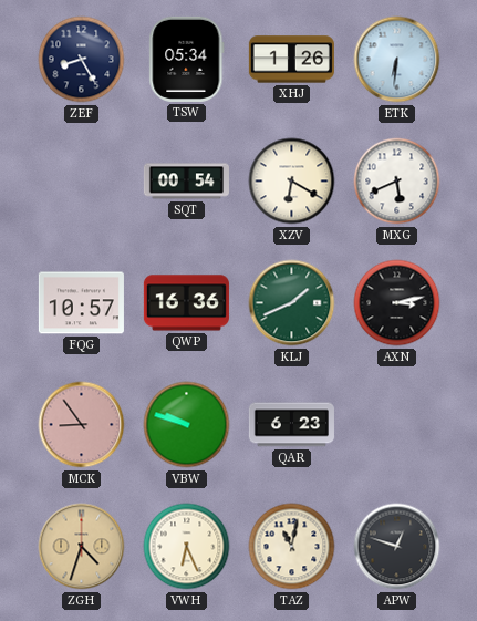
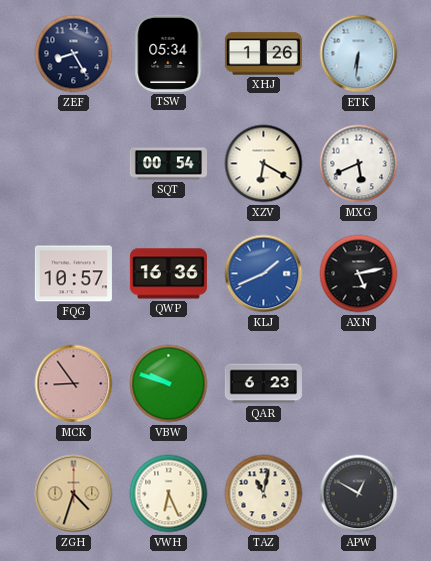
KLJ dial: green -> blue
AXN: 3:13 -> 5:13
APW: 12:48 -> 12:50
